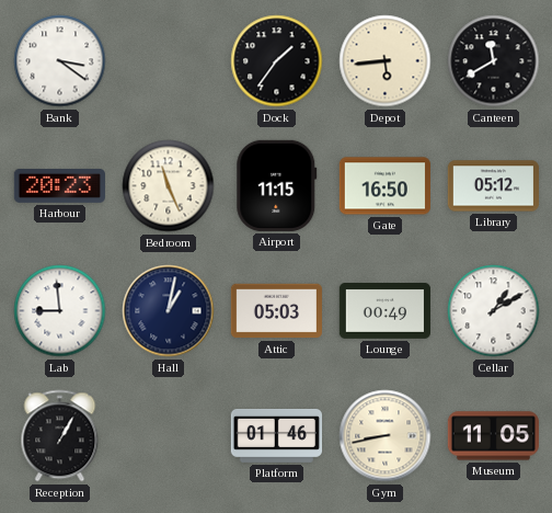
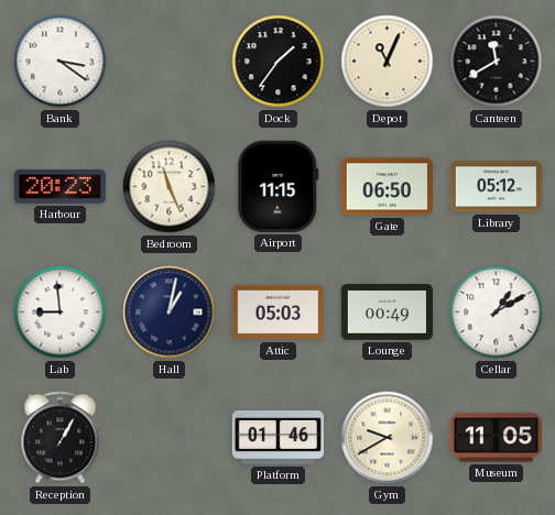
Depot: 5:44 -> 11:04
Gate: 16:50 -> 06:50
Gym: 8:43 -> 9:40
